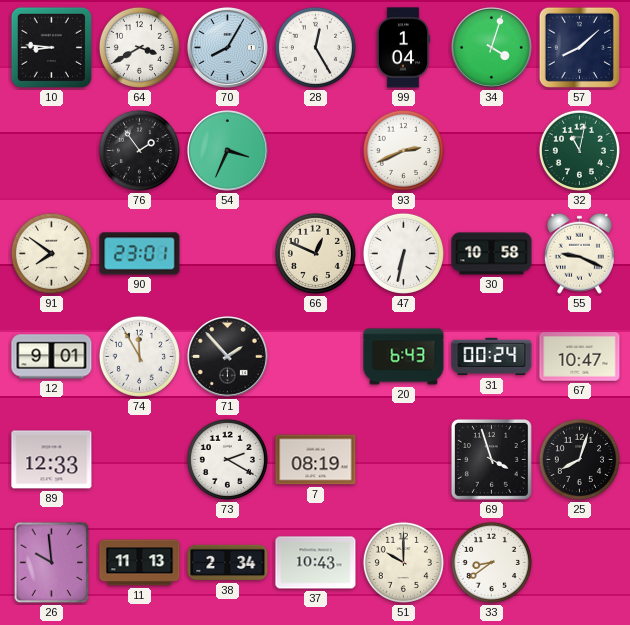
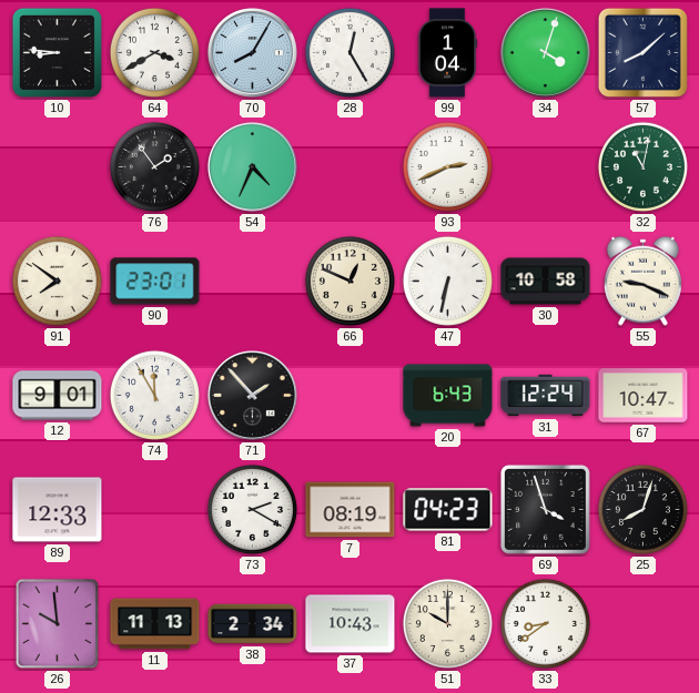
54: 3:34 -> 4:34
31: 00:24 -> 12:24
81: none -> 04:23
